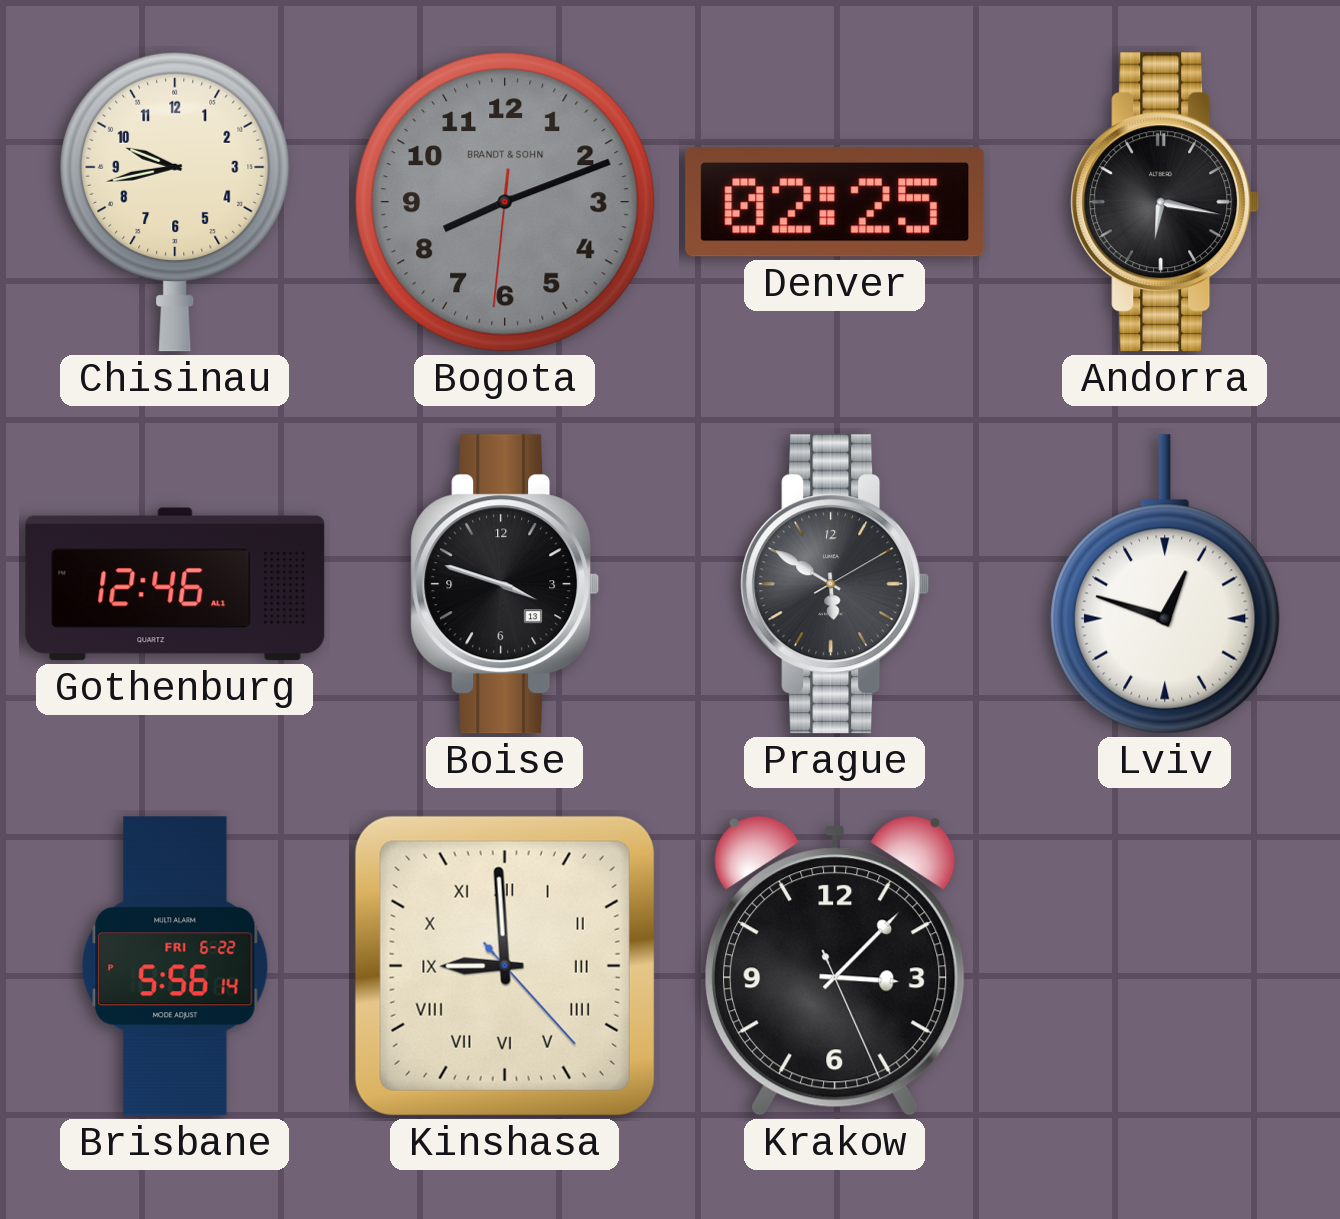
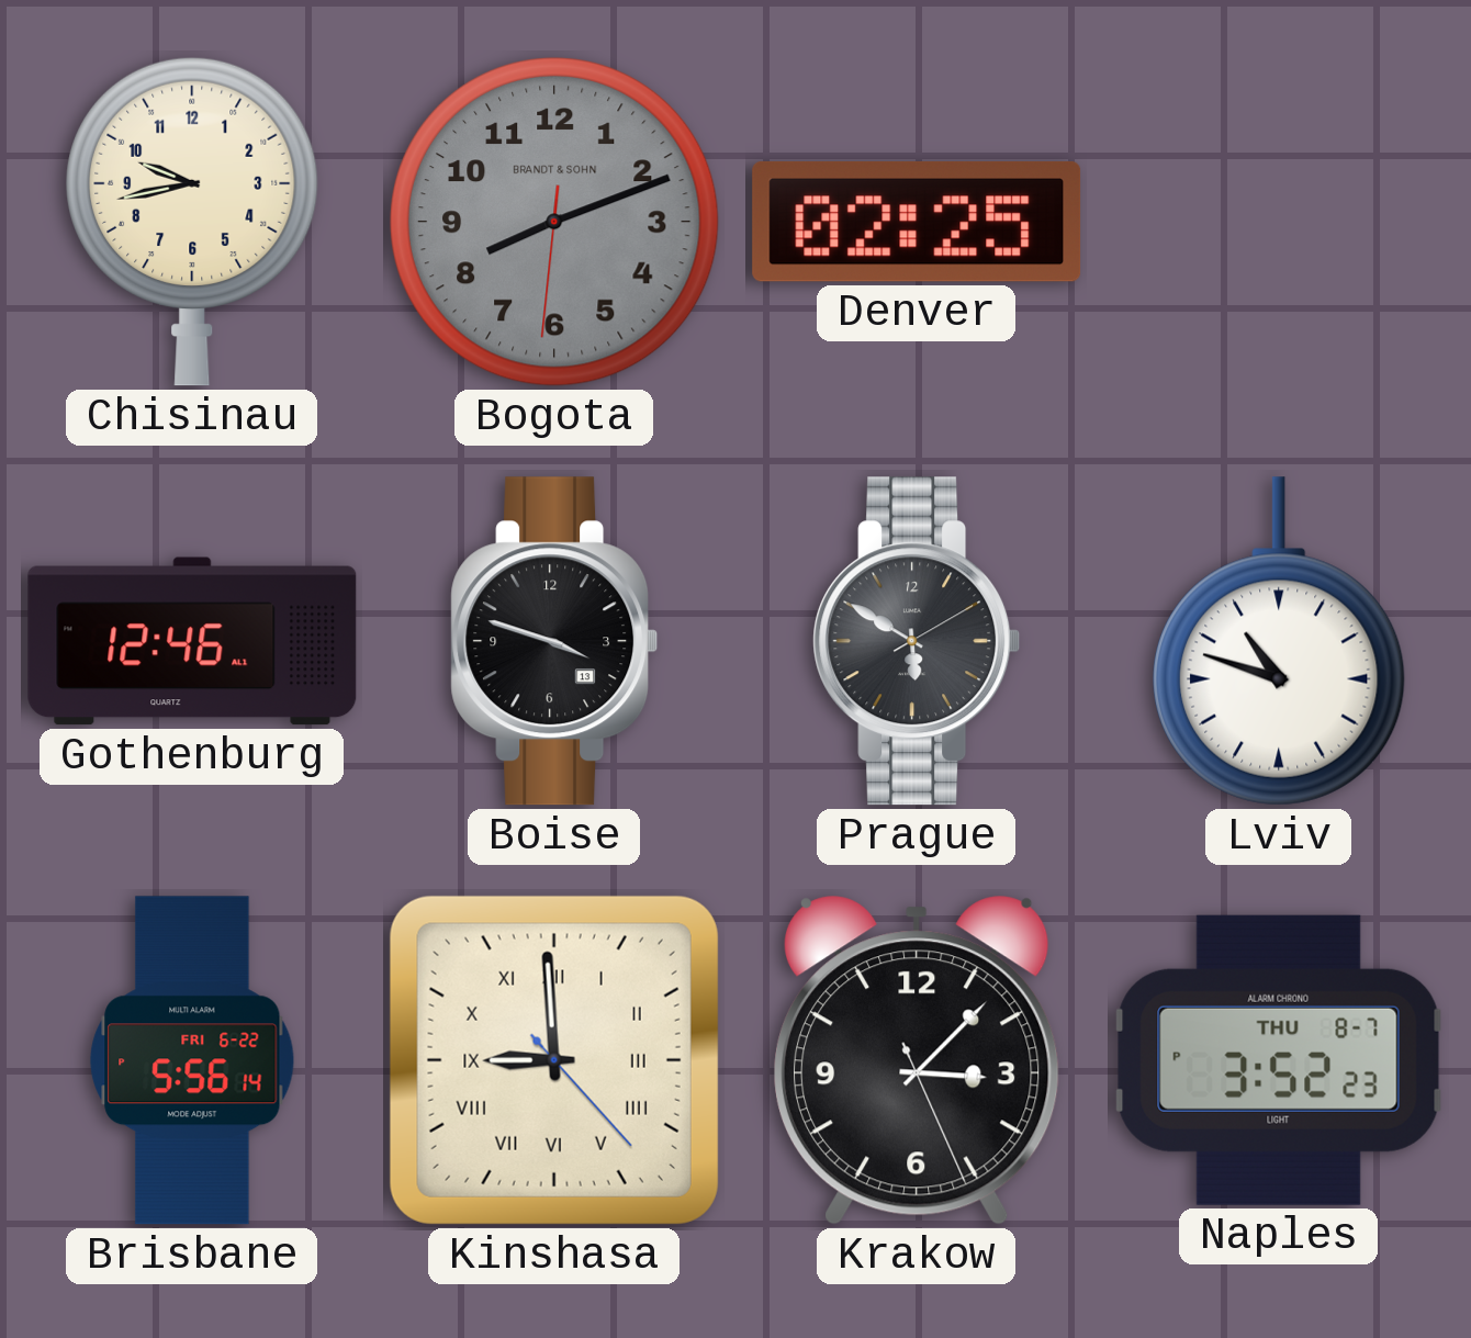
Andorra: 6:17 -> none
Lviv: 12:48 -> 10:48
Naples: none -> 3:52
